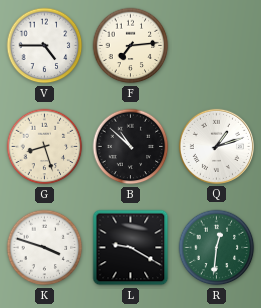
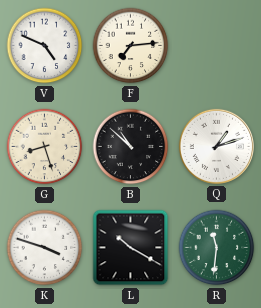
V: 4:45 -> 4:49
L: 9:20 -> 10:20
R: 12:31 -> 11:31
